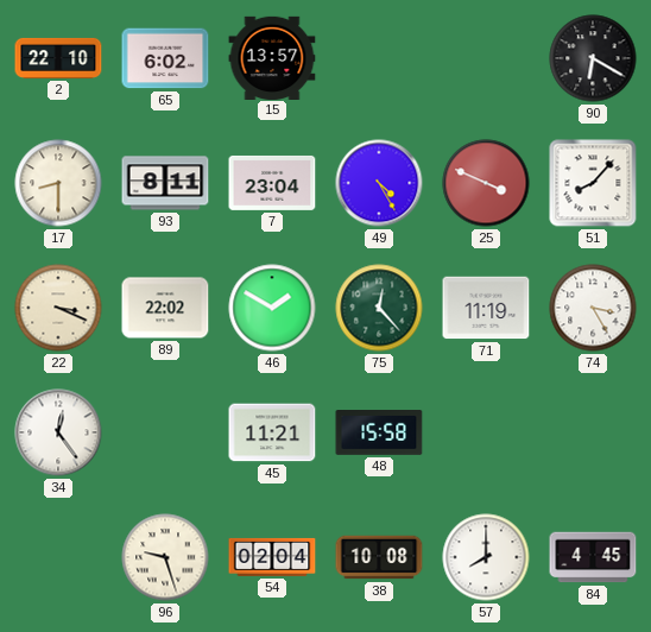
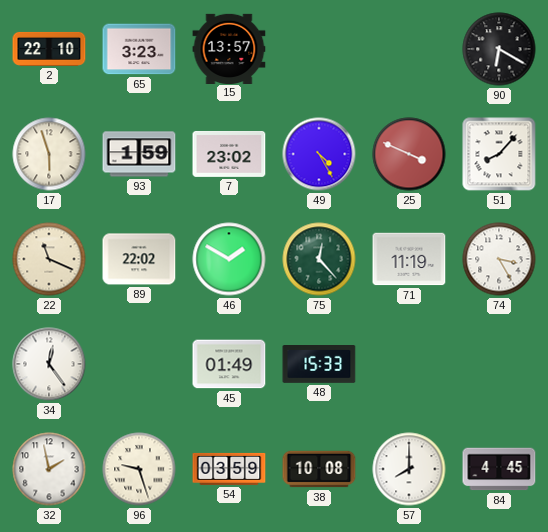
65: 6:02 -> 3:23
17: 8:30 -> 5:57
93: 8:11 -> 1:59
7: 23:04 -> 23:02
22: 3:19 -> 11:19
45: 11:21 -> 01:49
48: 15:58 -> 15:33
32: none -> 1:58
54: 02:04 -> 03:59
